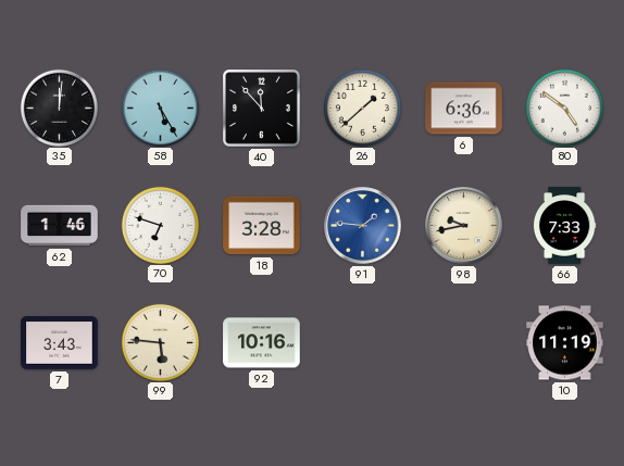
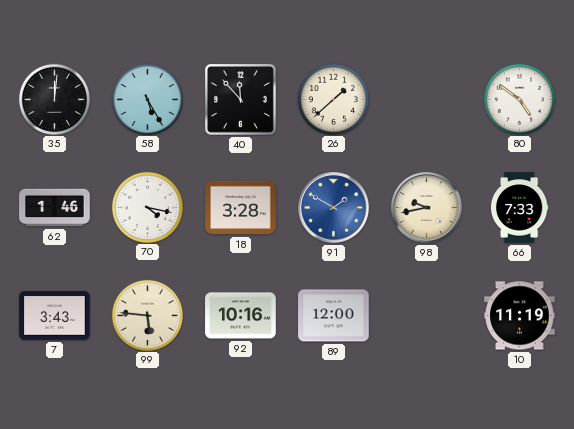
6: 6:36 -> none
70: 6:48 -> 4:17
91: 1:46 -> 1:50
89: none -> 12:00
